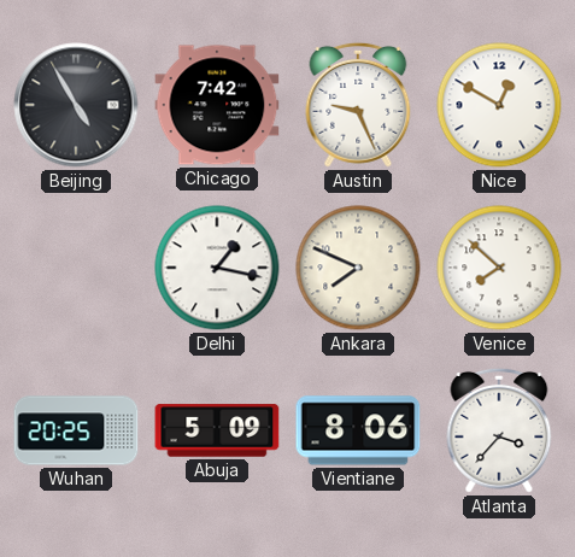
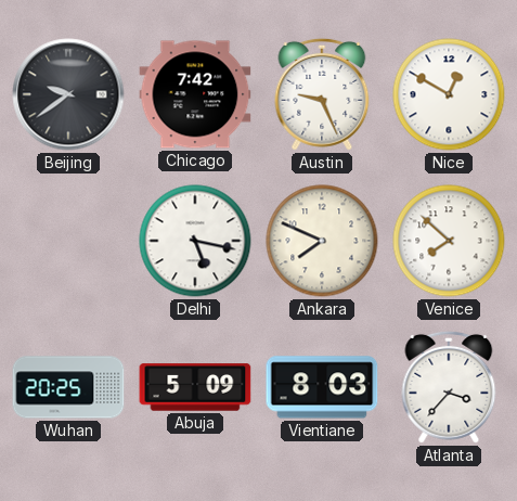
Beijing: 4:55 -> 9:39
Delhi: 1:17 -> 5:17
Vientiane: 8:06 -> 8:03
